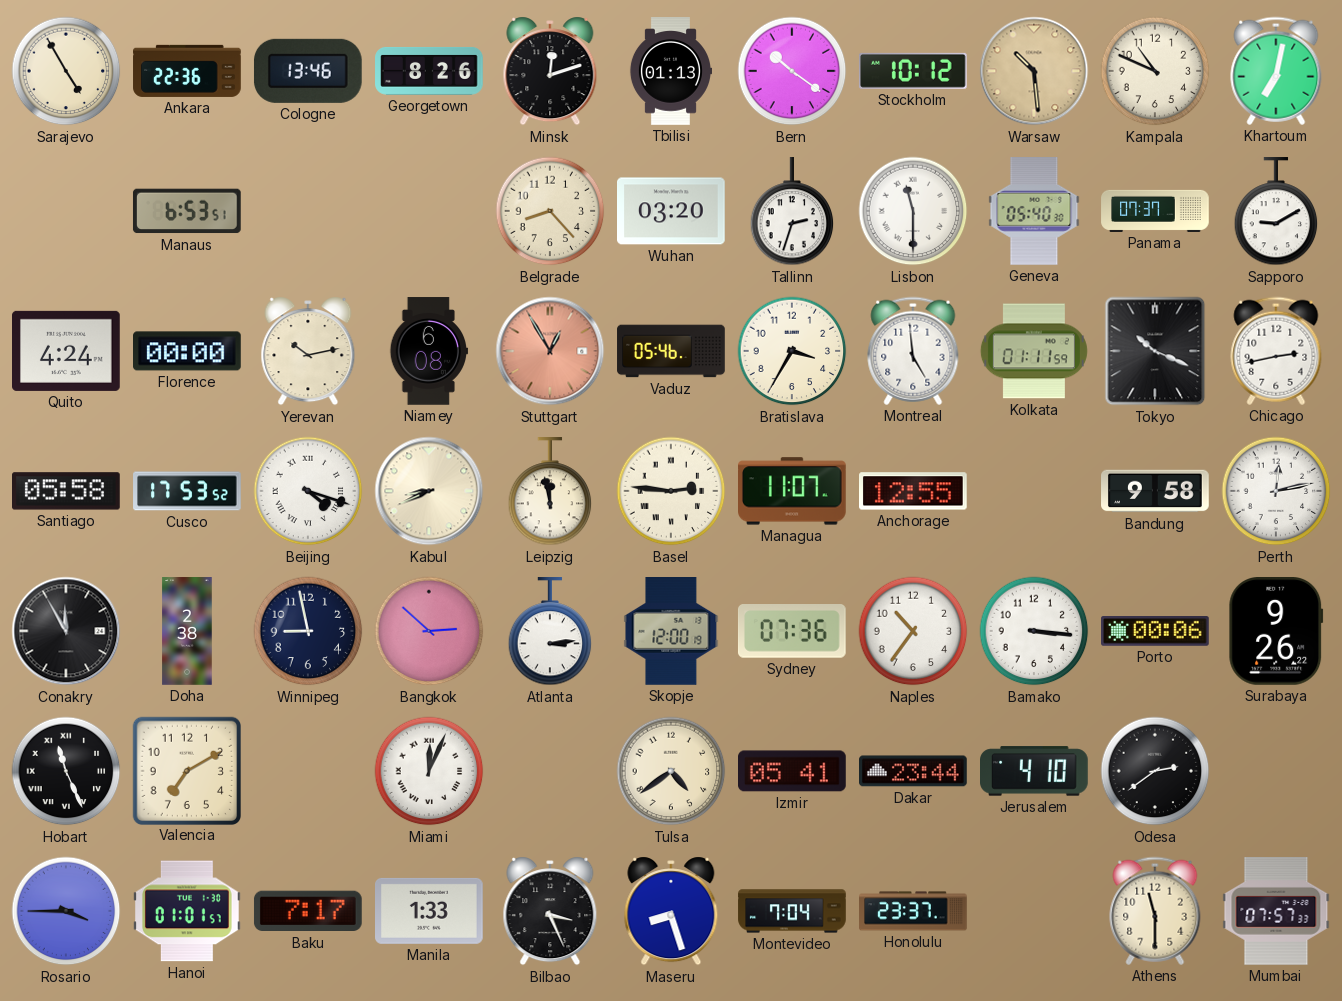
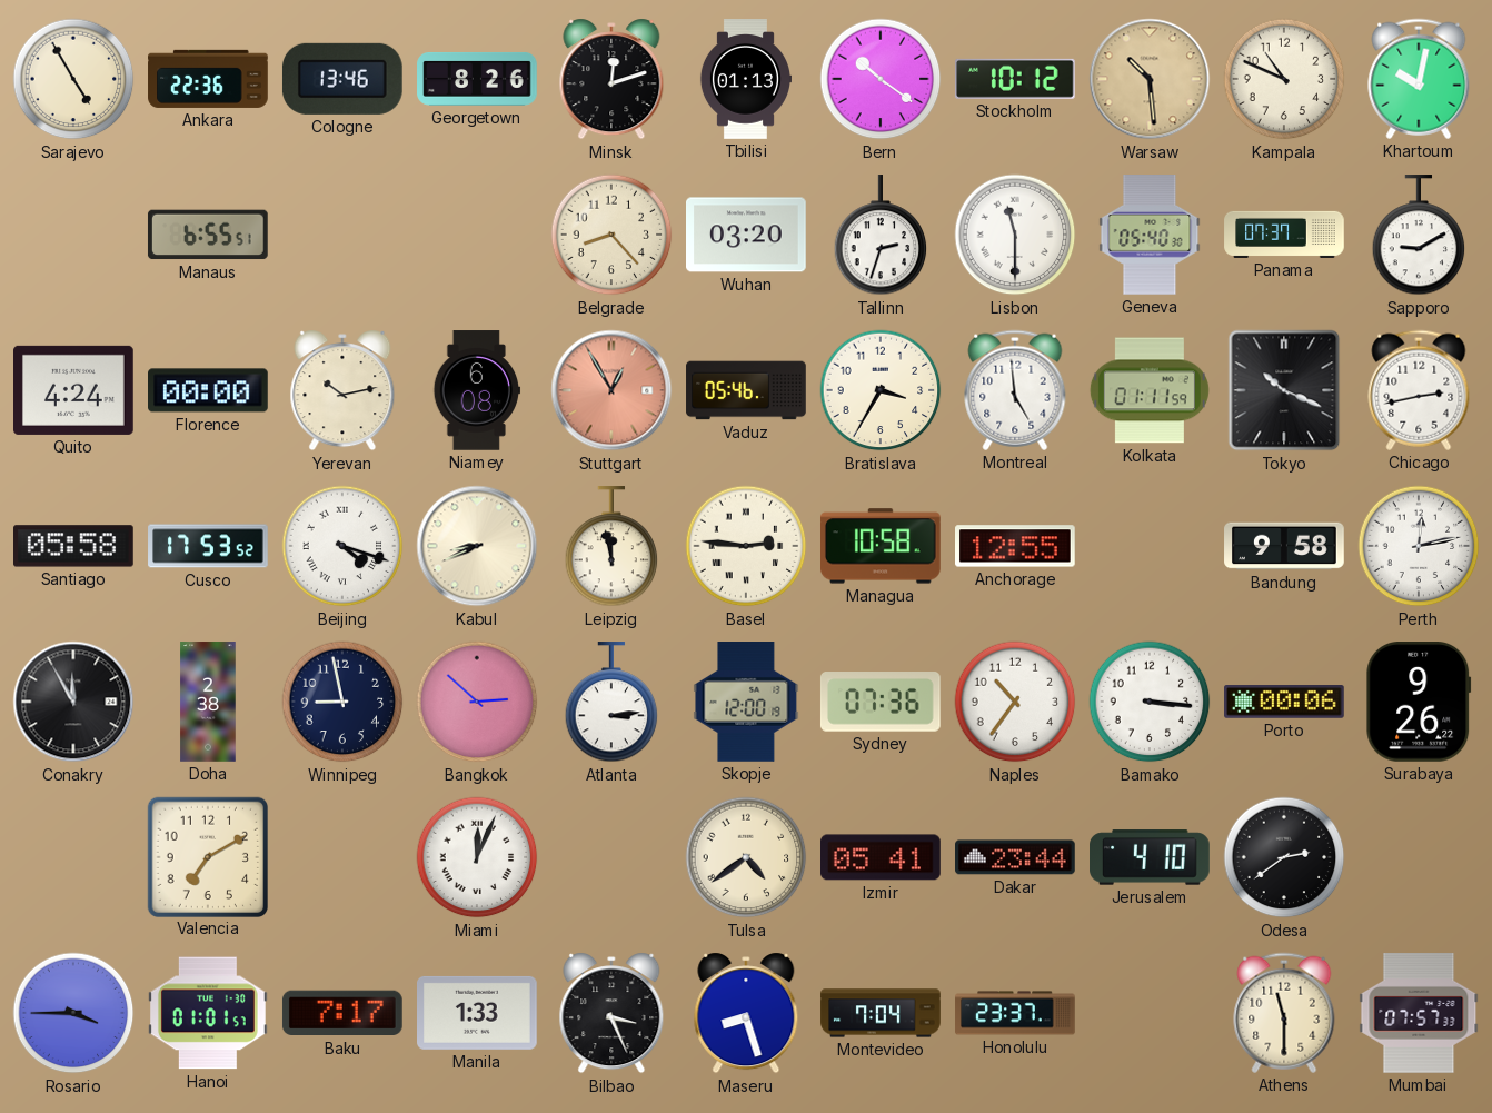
Khartoum: 7:02 -> 10:02
Manaus: 6:53 -> 6:55
Managua: 11:07 -> 10:58
Hobart: 11:26 -> none
